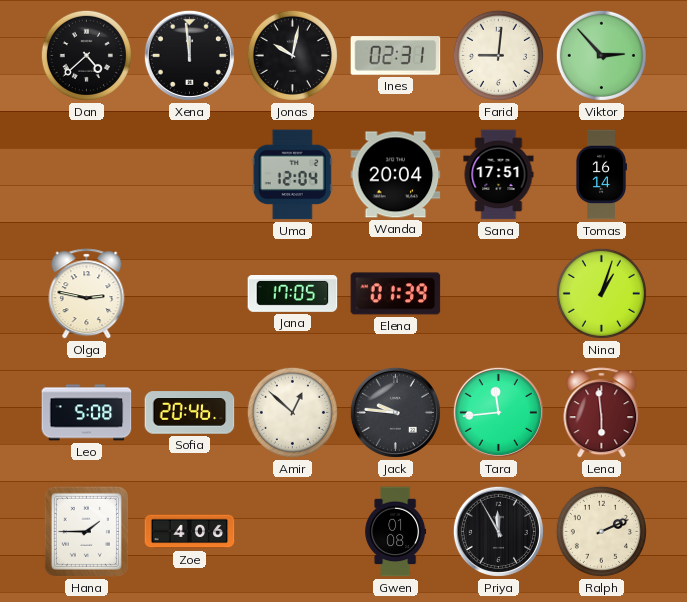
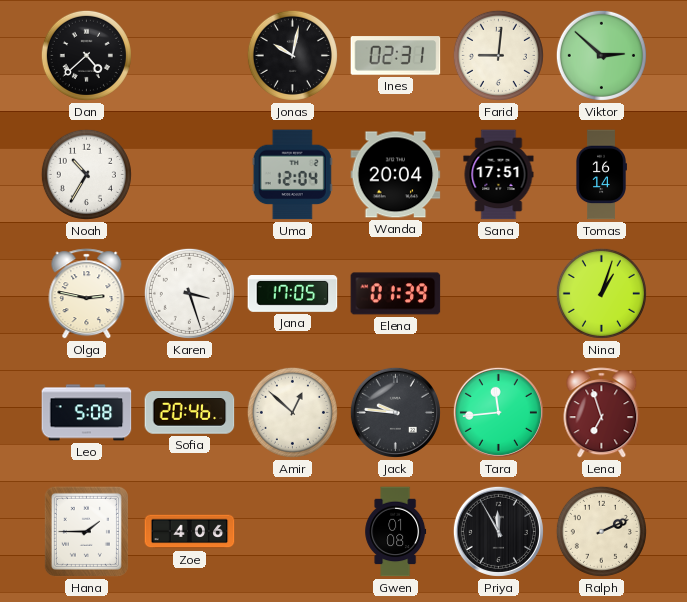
Xena: 11:59 -> none
Viktor: 2:53 -> 2:52
Noah: none -> 10:35
Karen: none -> 3:27
Lena: 5:59 -> 6:57
